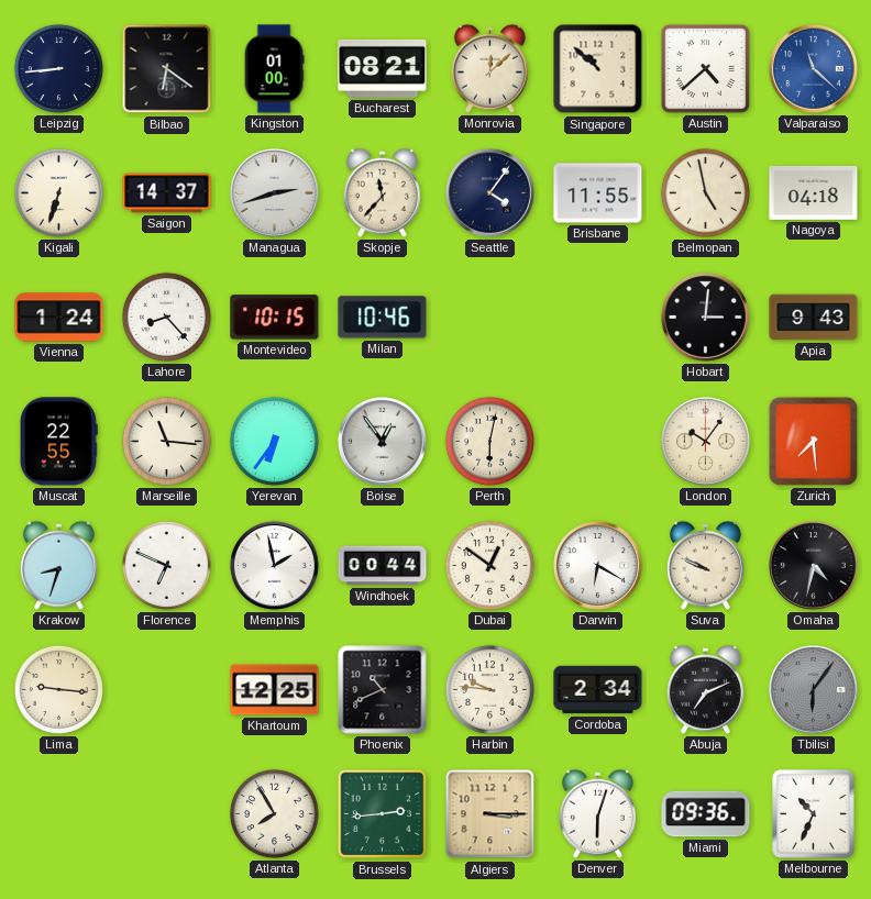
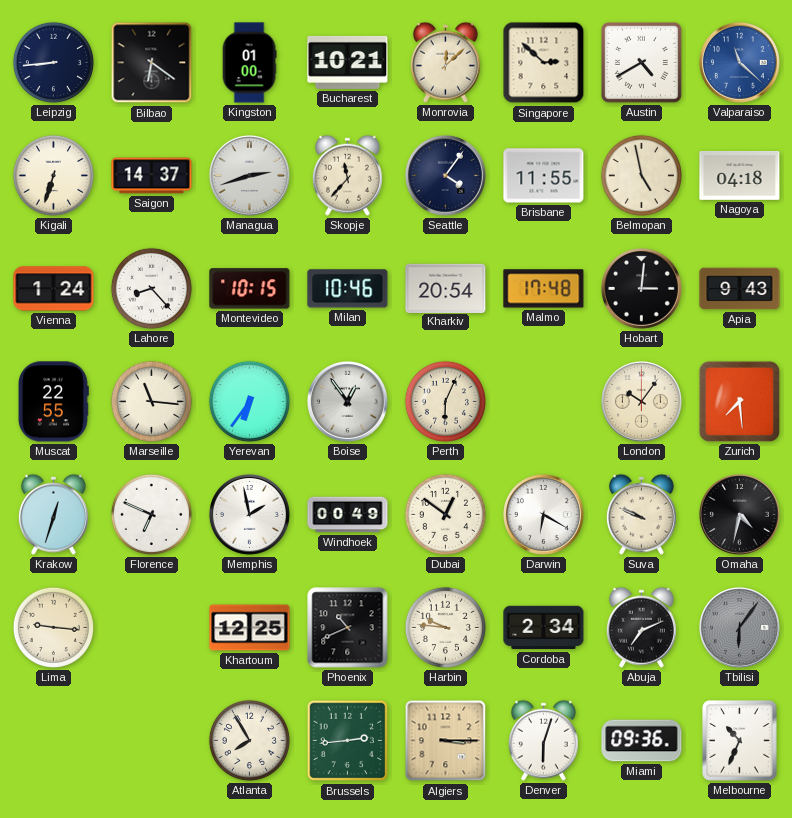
Bucharest: 08:21 -> 10:21
Singapore: 10:52 -> 2:52
Austin: 4:38 -> 4:40
Kharkiv: none -> 20:54
Malmo: none -> 17:48
Perth: 6:02 -> 6:04
Krakow: 8:33 -> 12:33
Windhoek: 00:44 -> 00:49
